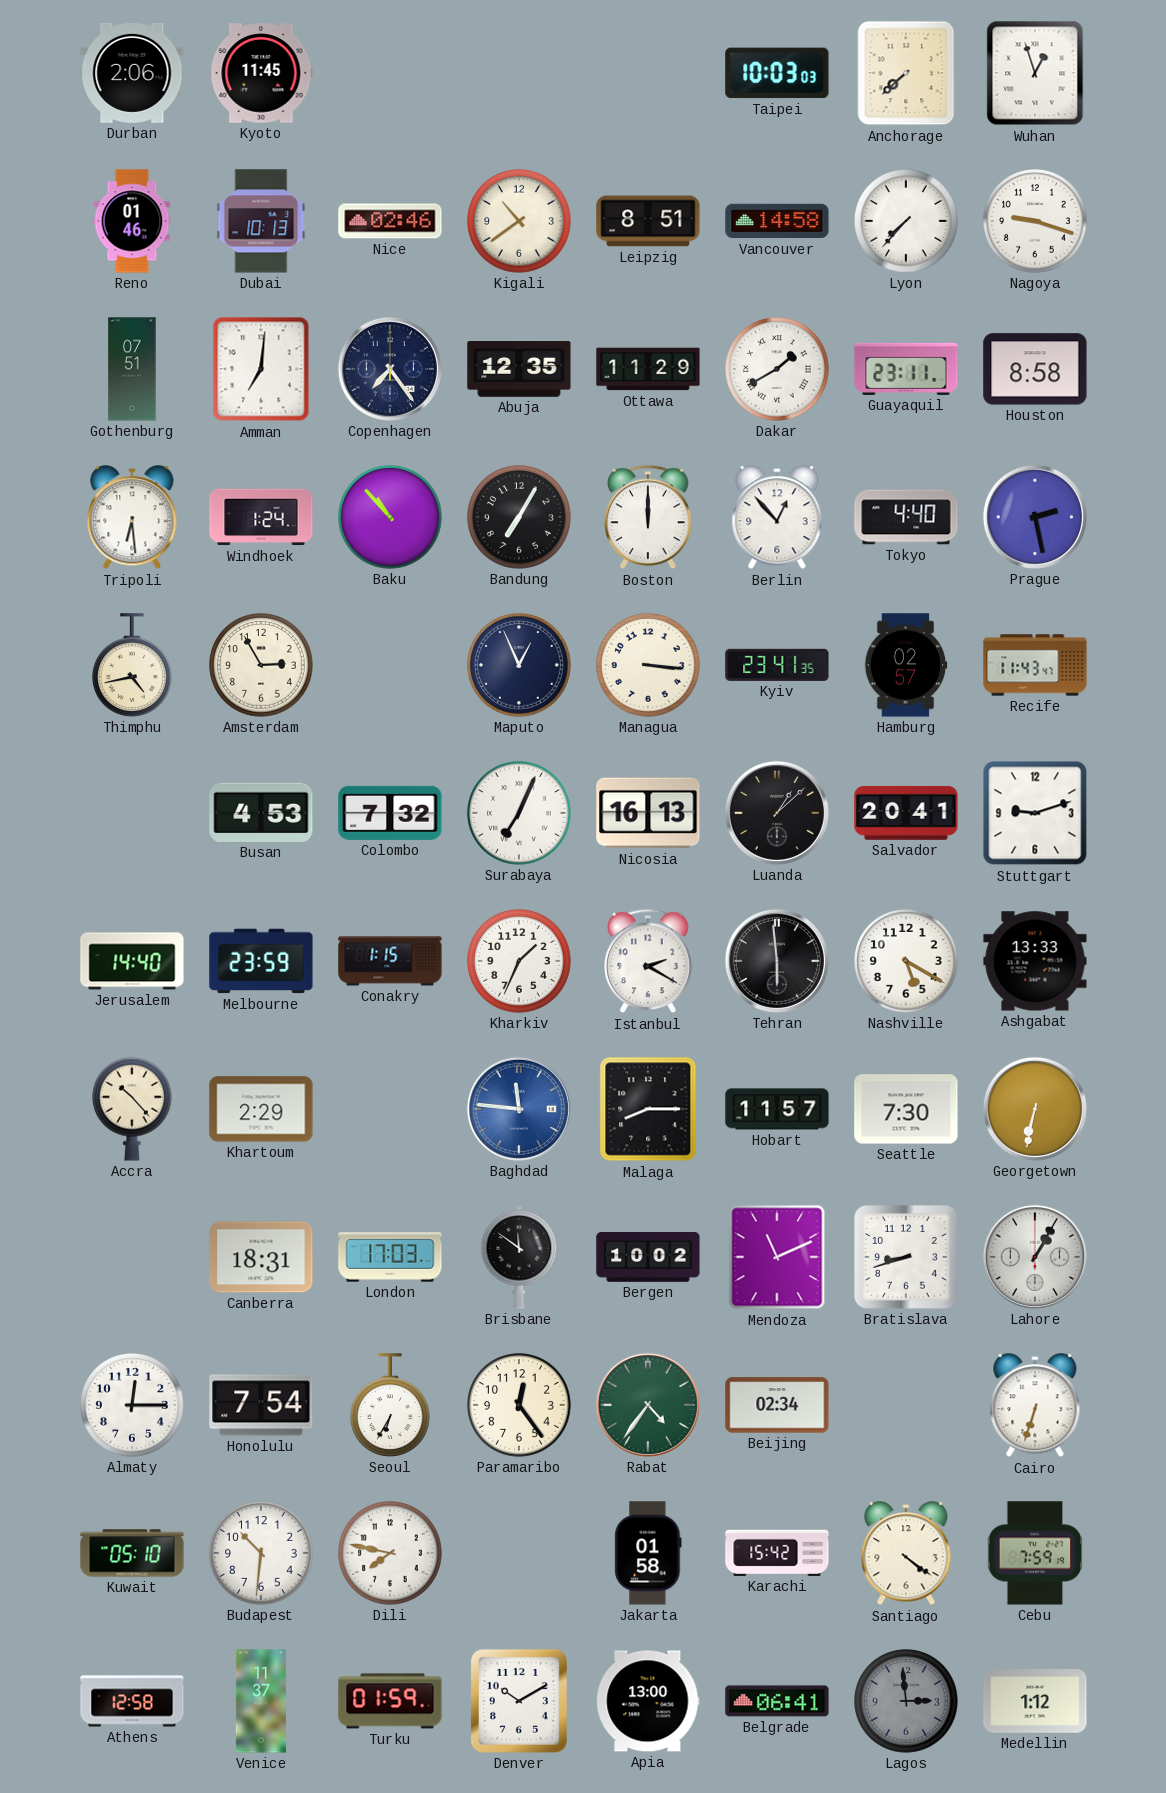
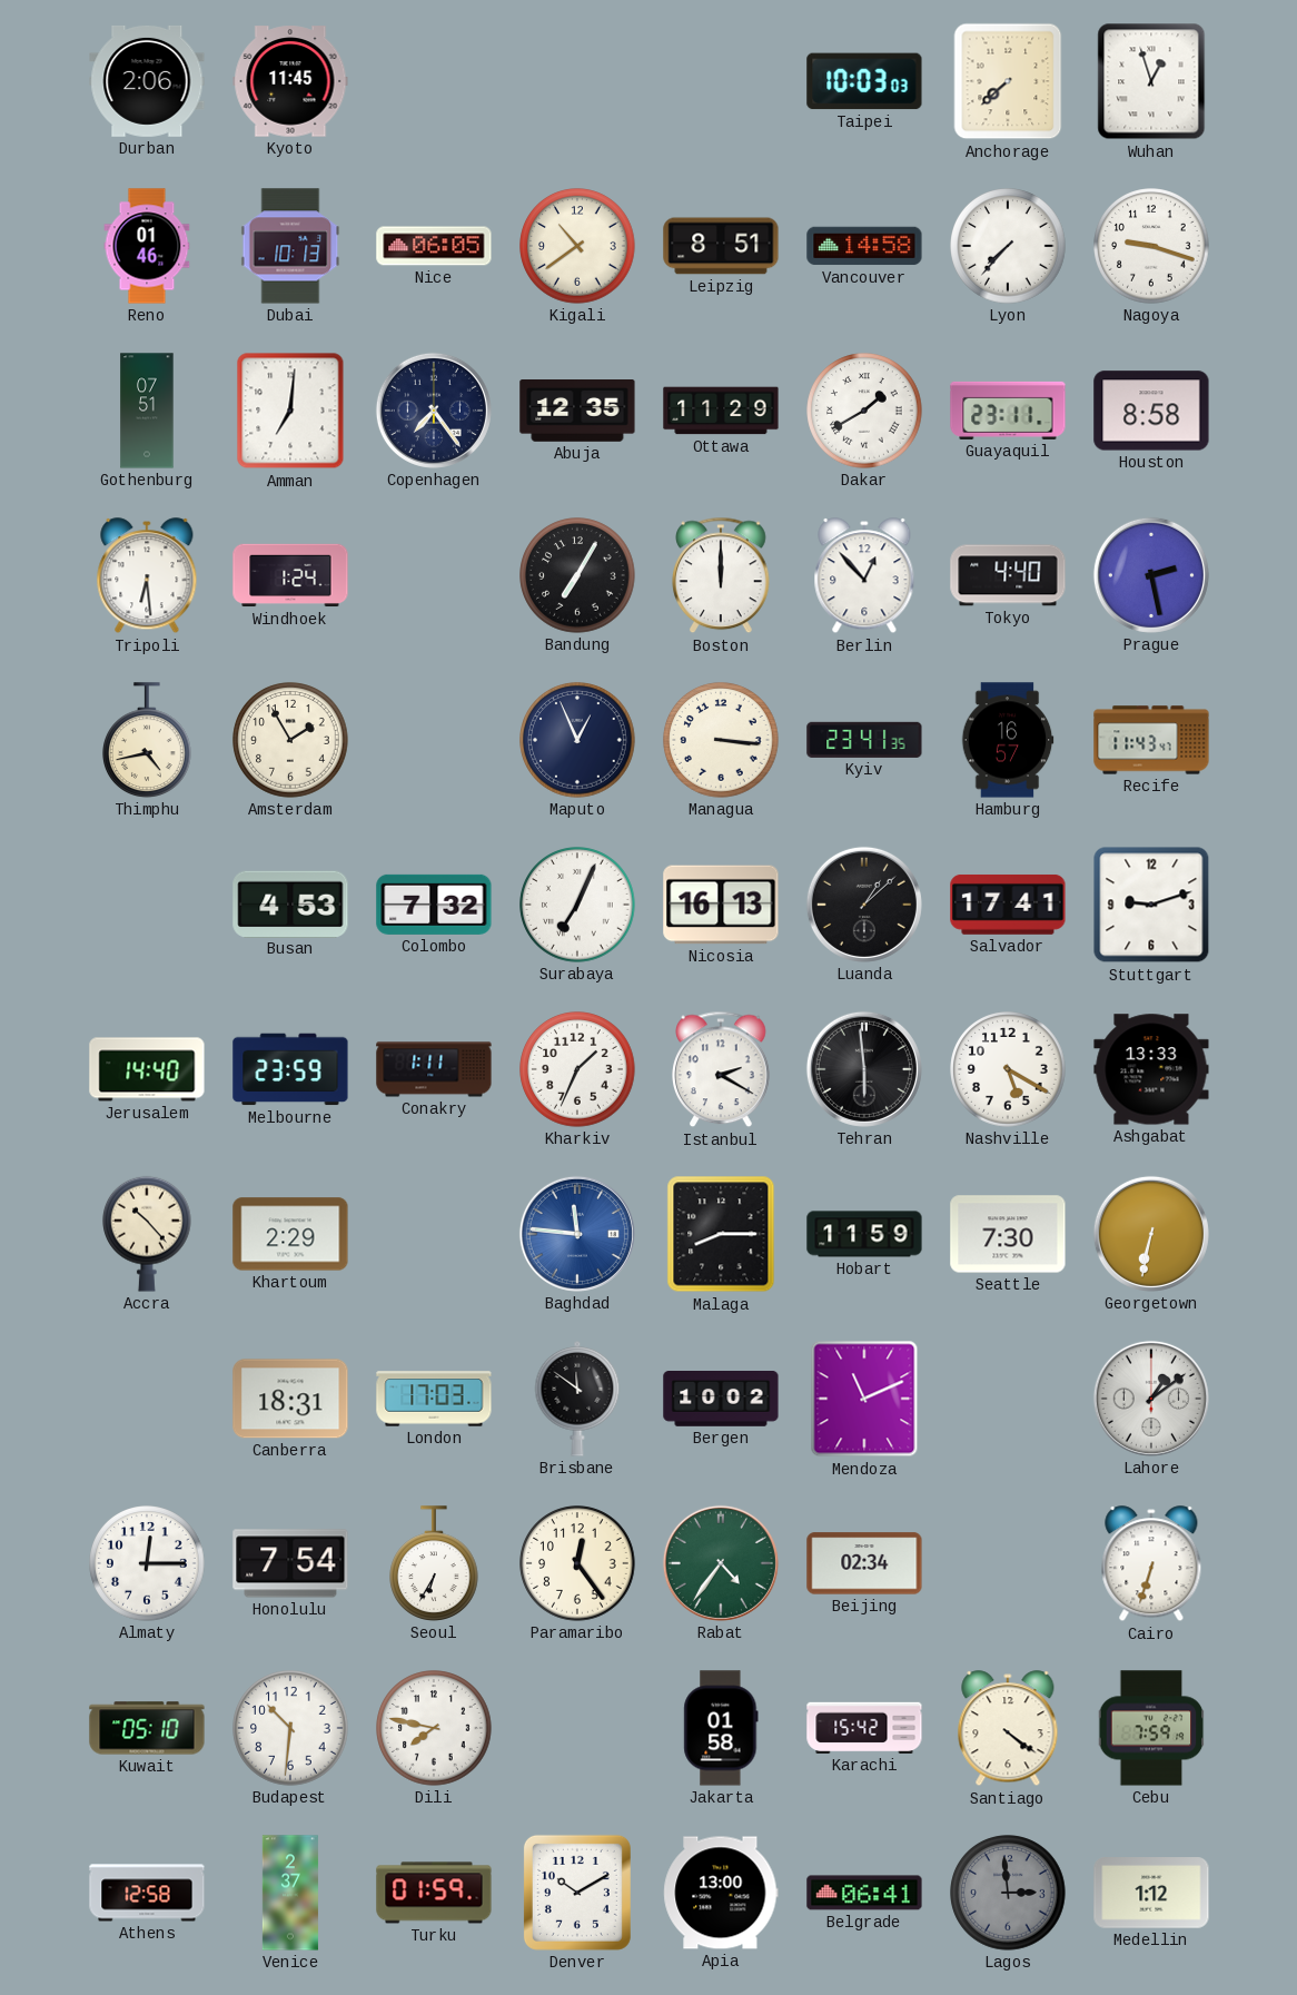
Nice: 02:46 -> 06:05
Baku: 10:53 -> none
Amsterdam: 2:55 -> 1:55
Hamburg: 02:57 -> 16:57
Salvador: 20:41 -> 17:41
Conakry: 1:15 -> 1:11
Hobart: 11:57 -> 11:59
Bratislava: 8:42 -> none
Lahore: 1:05 -> 1:09
Venice: 11:37 -> 2:37
